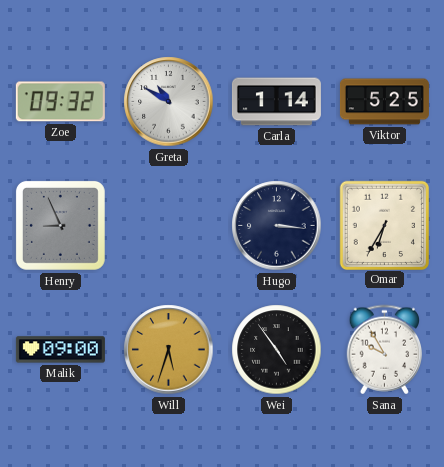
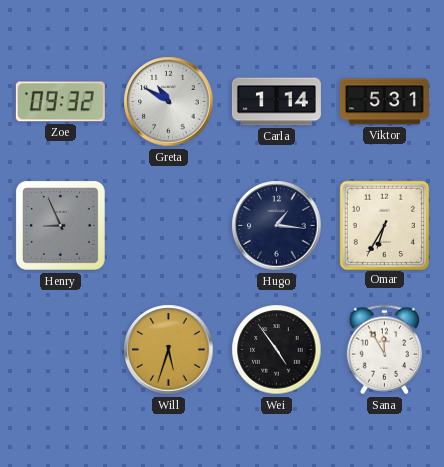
Viktor: 5:25 -> 5:31
Hugo: 3:16 -> 1:16
Malik: 09:00 -> none
Sana: 9:55 -> 11:55
